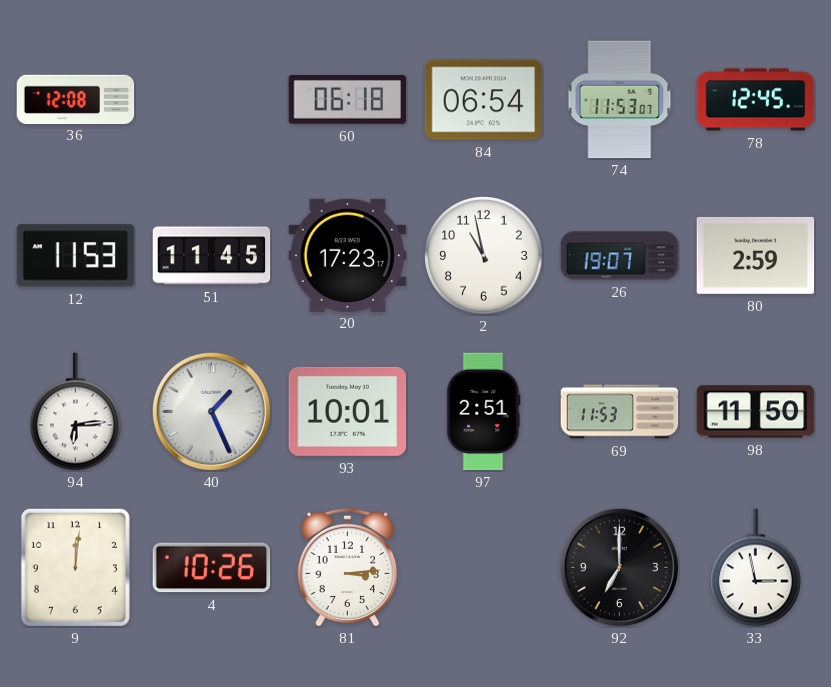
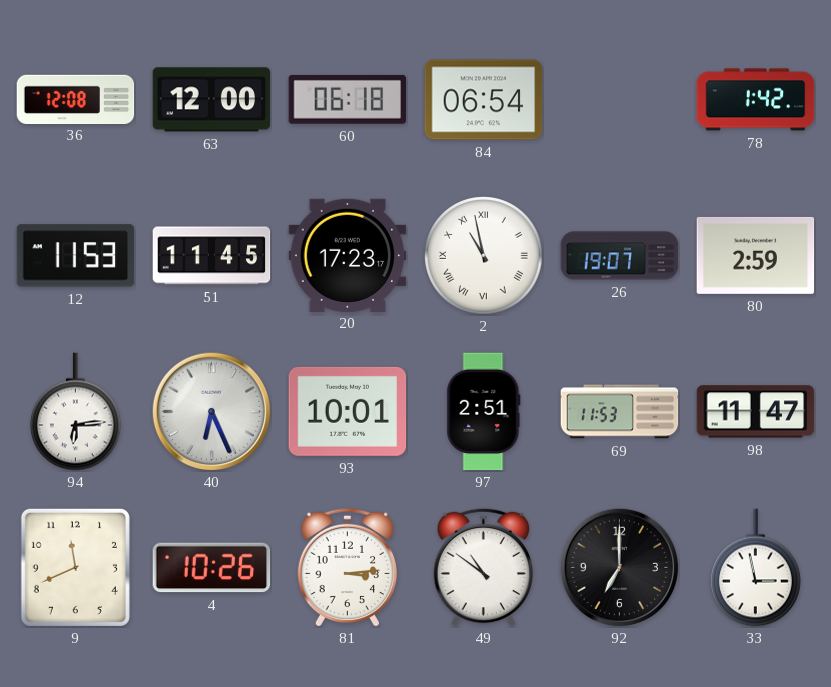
63: none -> 12:00
74: 11:53 -> none
78: 12:45 -> 1:42
2 numerals: Arabic -> Roman
40: 1:26 -> 6:26
98: 11:50 -> 11:47
9: 12:01 -> 11:41
49: none -> 10:51
